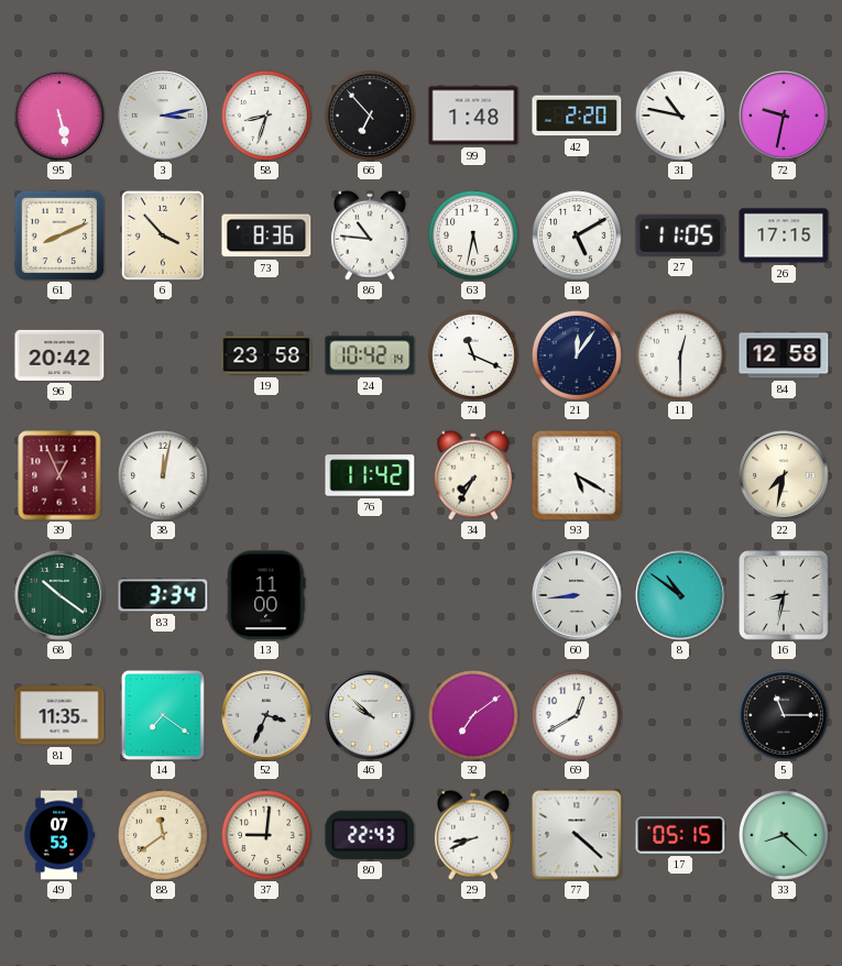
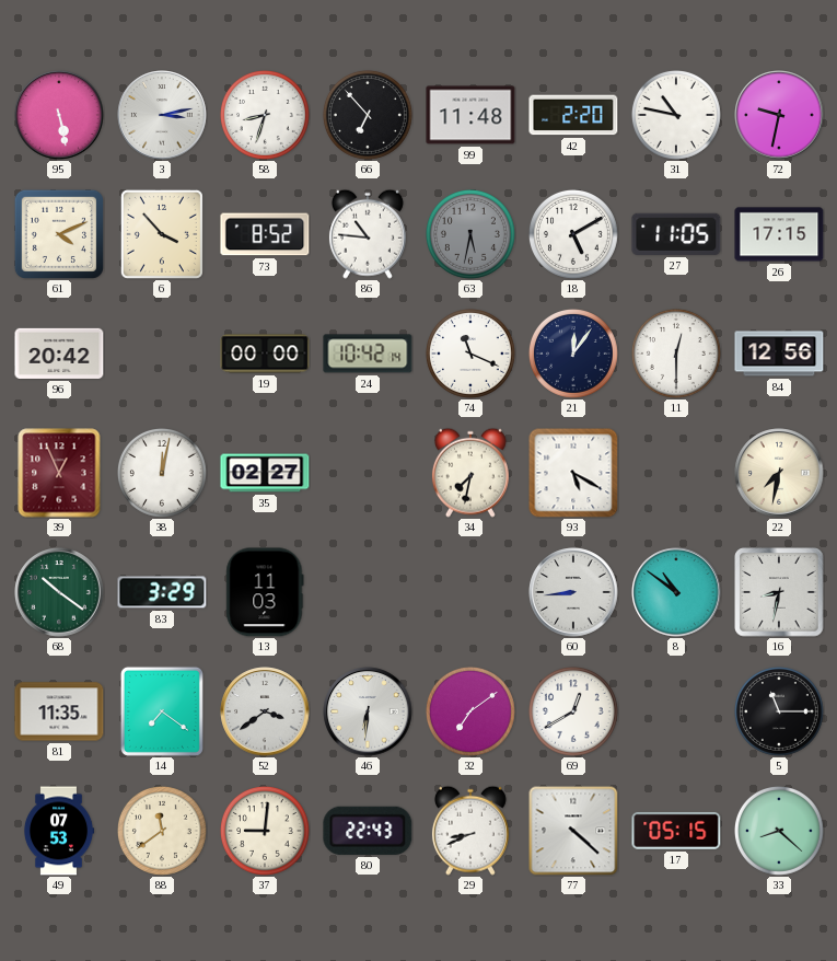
99: 1:48 -> 11:48
61: 8:11 -> 4:11
73: 8:36 -> 8:52
63 dial: white -> grey
19: 23:58 -> 00:00
84: 12:58 -> 12:56
35: none -> 02:27
76: 11:42 -> none
34: 7:35 -> 7:32
83: 3:34 -> 3:29
13: 11:00 -> 11:03
52: 3:34 -> 3:39
46: 9:52 -> 6:31
